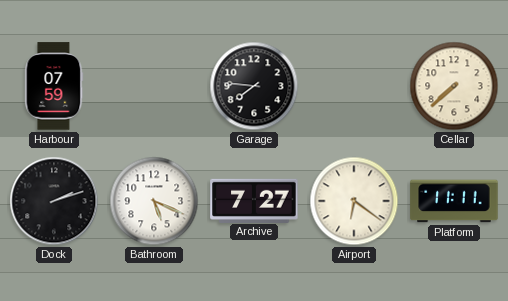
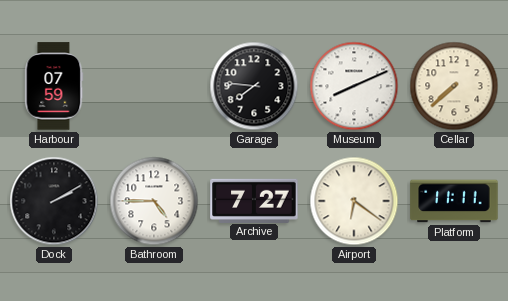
Museum: none -> 8:11
Dock: 2:12 -> 2:10
Bathroom: 5:19 -> 4:45
